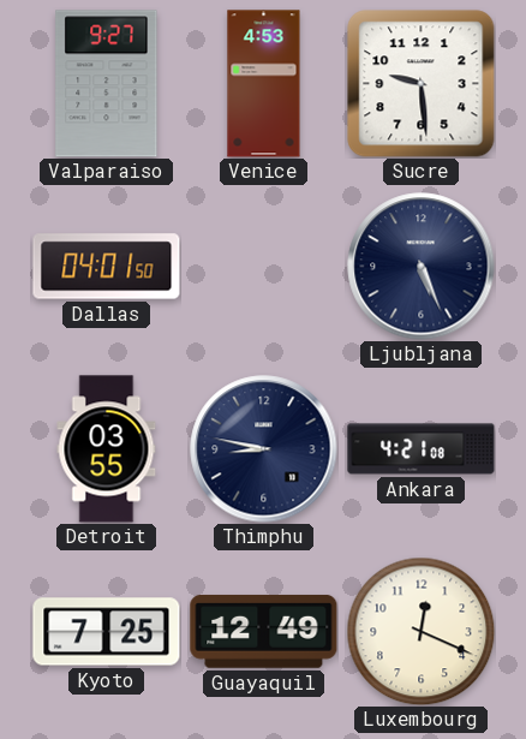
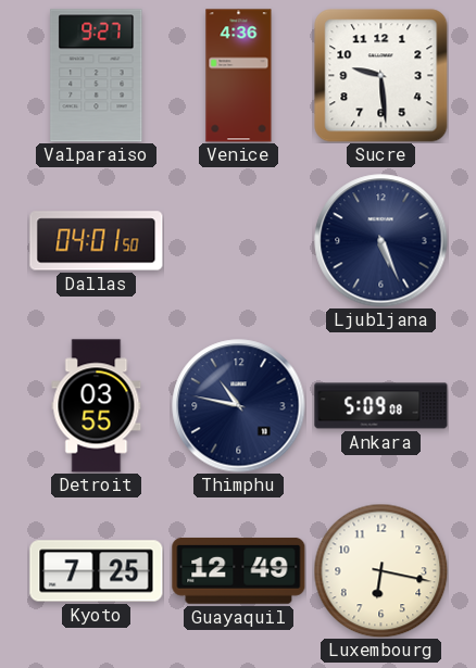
Venice: 4:53 -> 4:36
Thimphu: 8:47 -> 10:47
Ankara: 4:21 -> 5:09
Luxembourg: 12:19 -> 6:17
